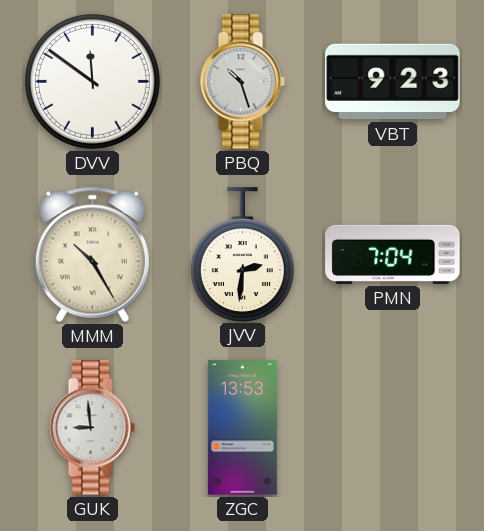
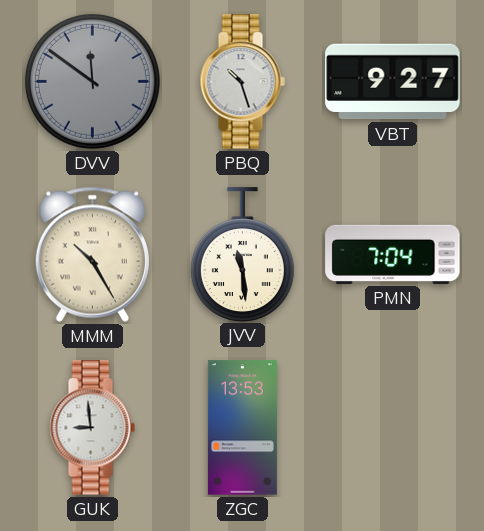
DVV dial: white -> grey
VBT: 9:23 -> 9:27
JVV: 2:31 -> 11:29
